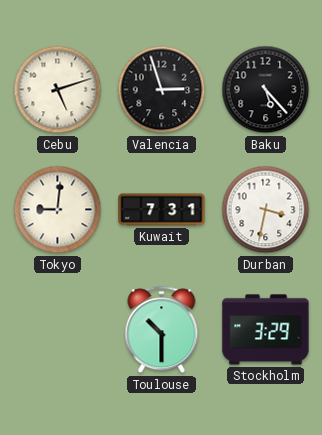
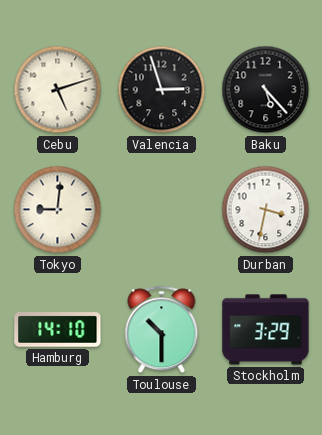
Kuwait: 7:31 -> none
Hamburg: none -> 14:10
